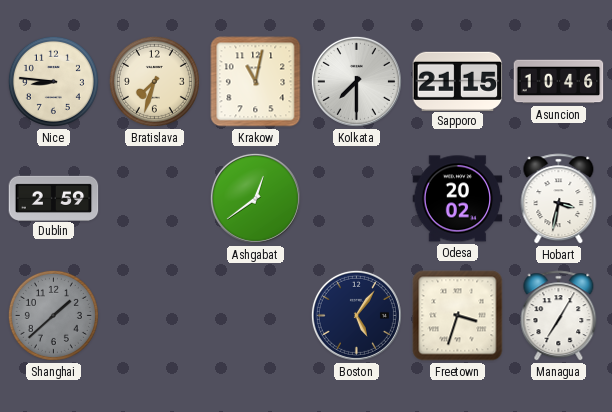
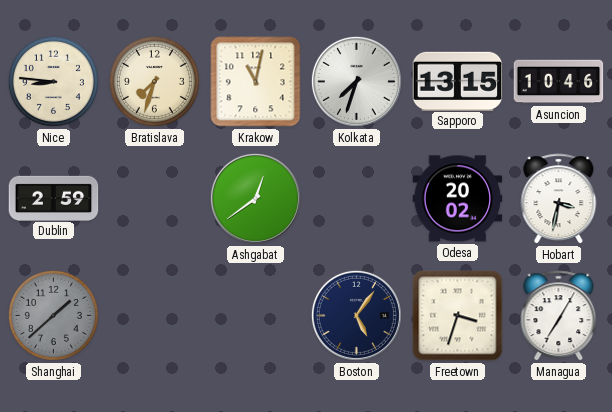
Kolkata: 7:30 -> 7:33
Sapporo: 21:15 -> 13:15
